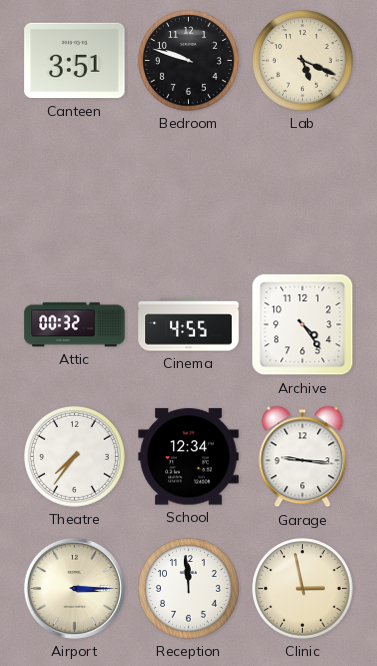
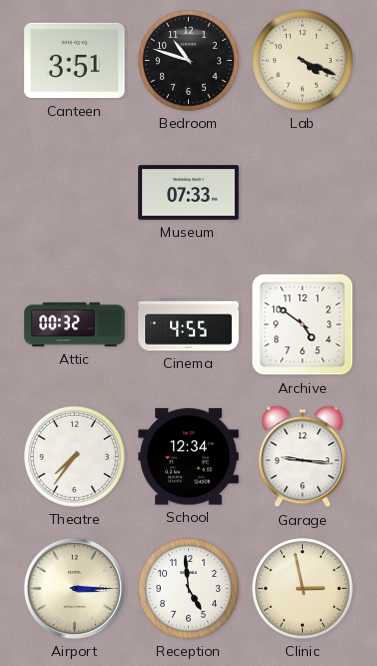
Bedroom: 9:48 -> 10:48
Lab: 5:19 -> 4:19
Museum: none -> 07:33
Archive: 4:24 -> 4:51
Reception: 11:59 -> 4:59
